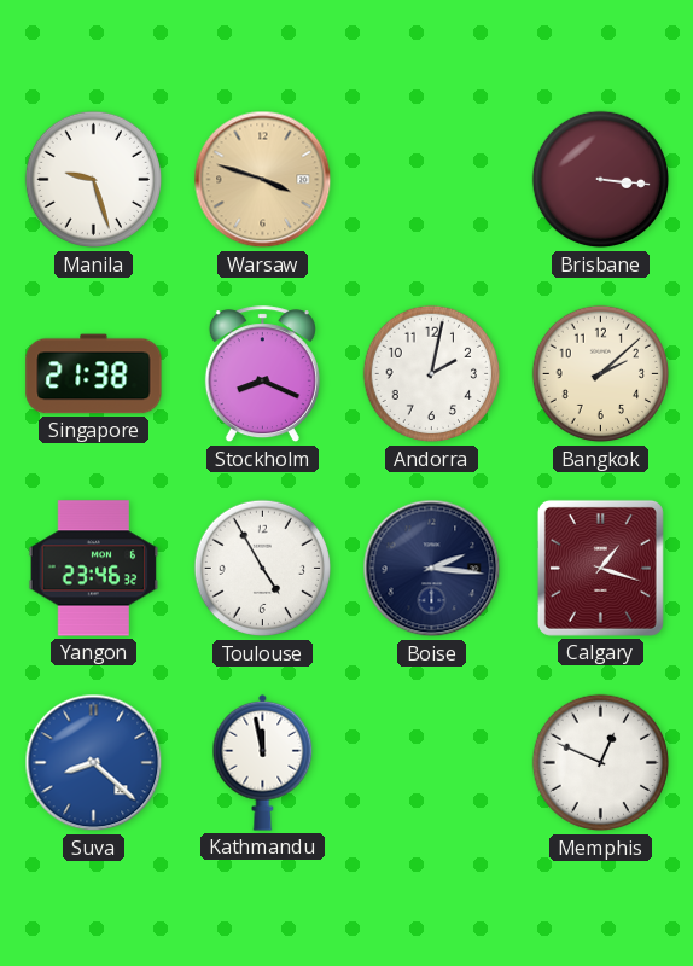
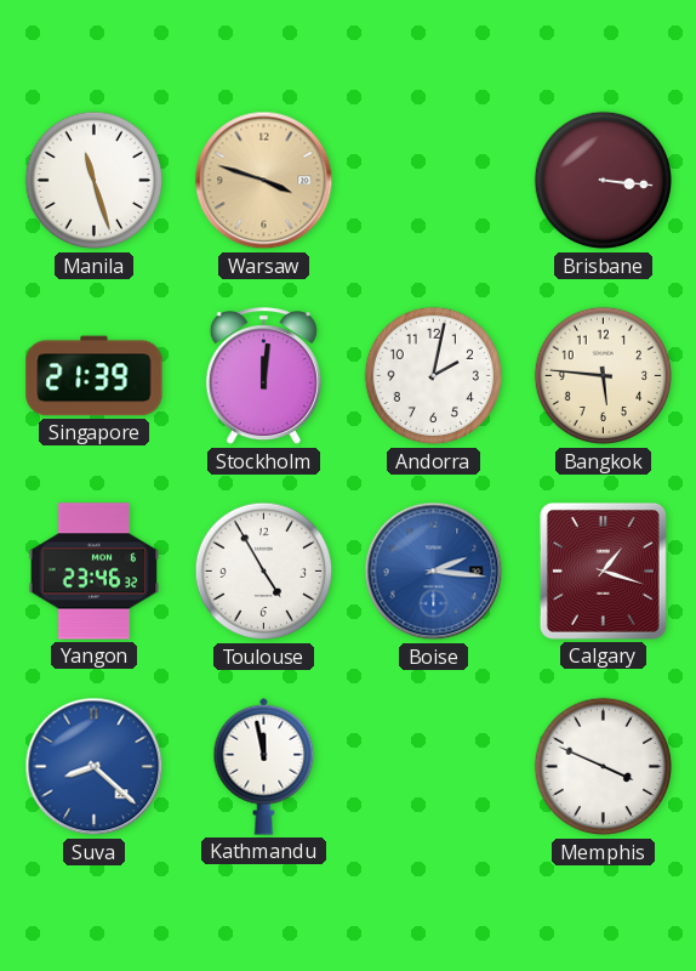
Manila: 9:27 -> 11:27
Singapore: 21:38 -> 21:39
Stockholm: 8:19 -> 12:01
Bangkok: 2:08 -> 5:46
Boise dial: navy -> blue
Memphis: 12:49 -> 3:49
